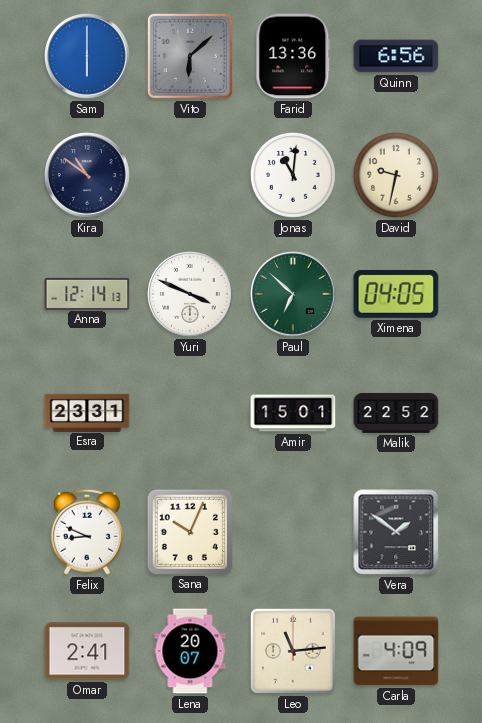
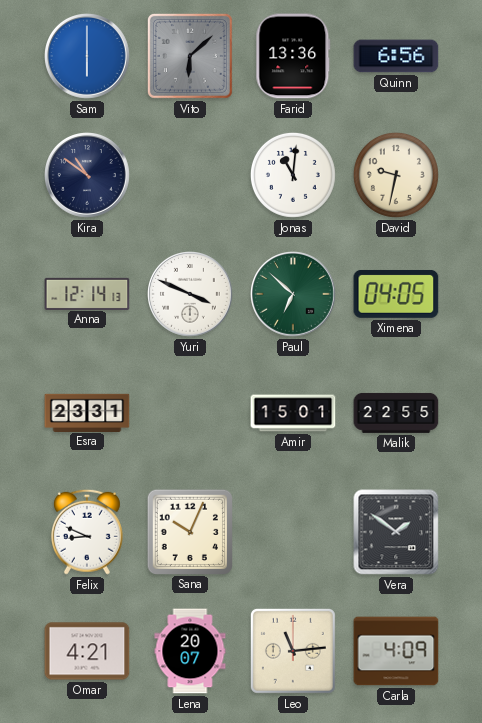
Malik: 22:52 -> 22:55
Omar: 2:41 -> 4:21
